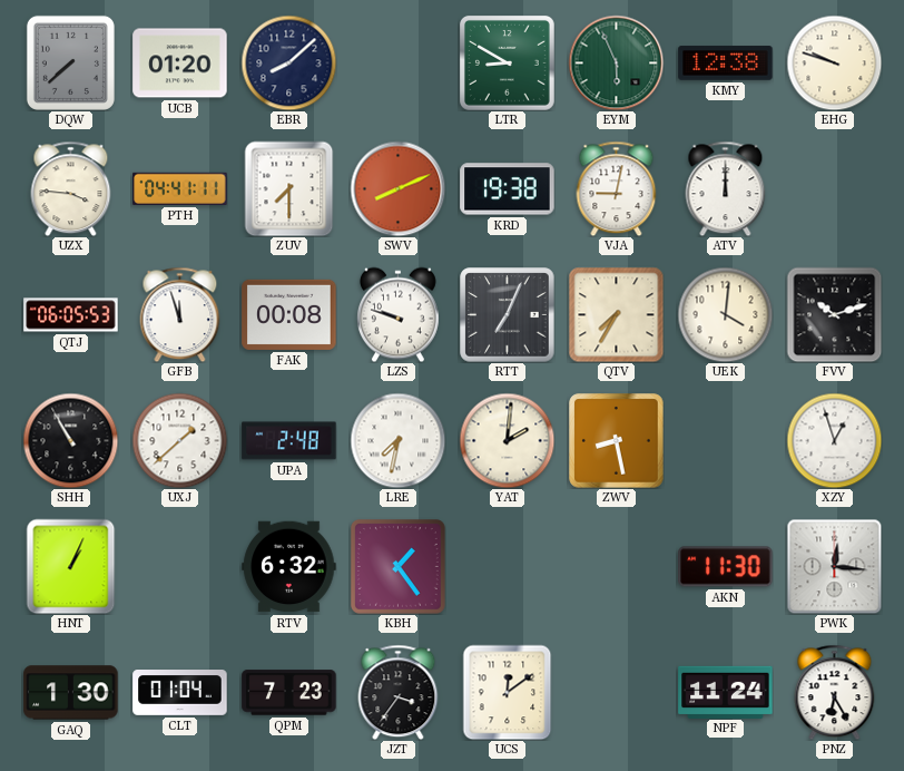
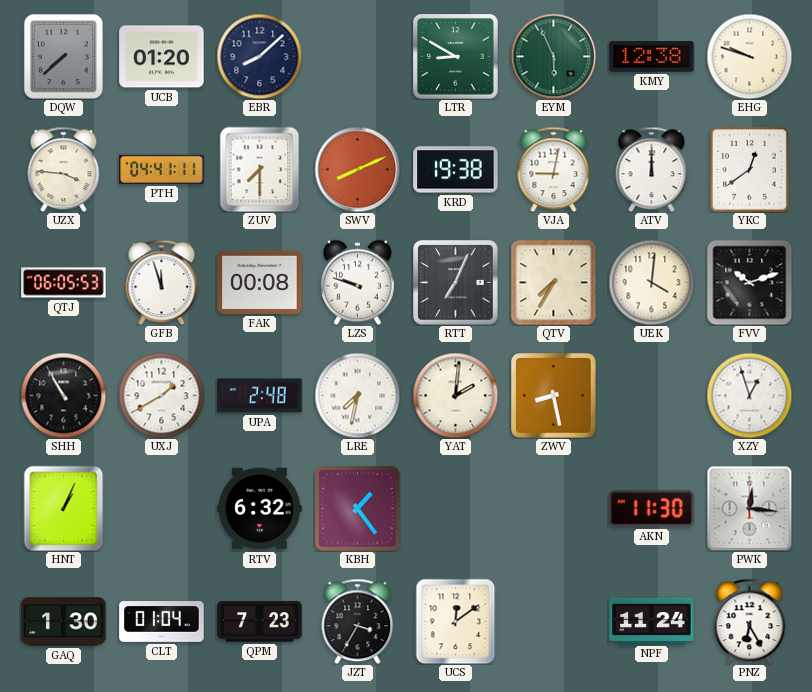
YKC: none -> 12:39
UXJ: 1:38 -> 1:40
JZT: 3:36 -> 3:35
